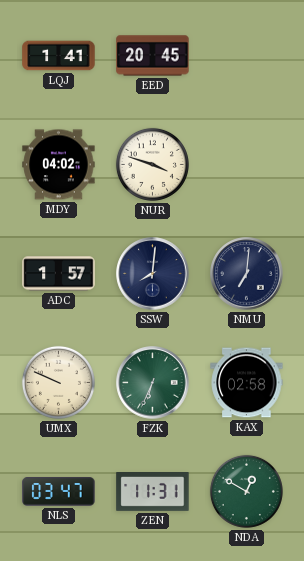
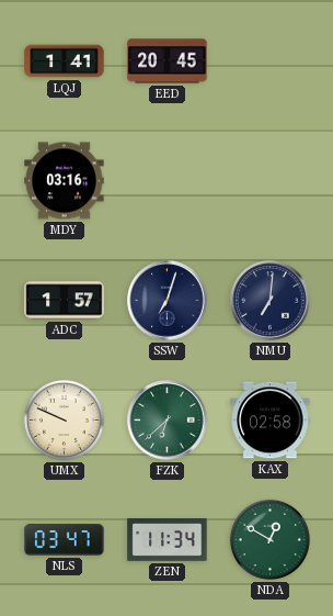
MDY: 04:02 -> 03:16
NUR: 3:48 -> none
SSW: 8:01 -> 7:03
FZK: 6:34 -> 6:38
ZEN: 11:31 -> 11:34
